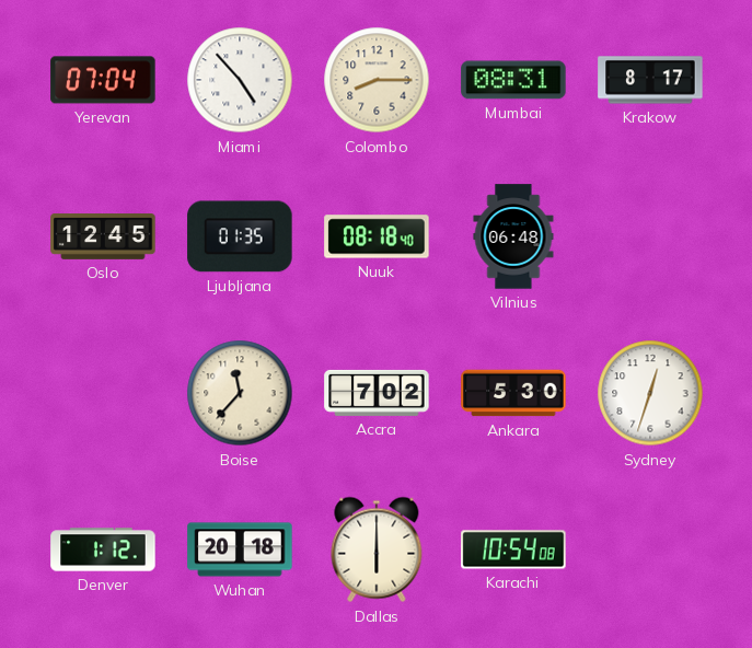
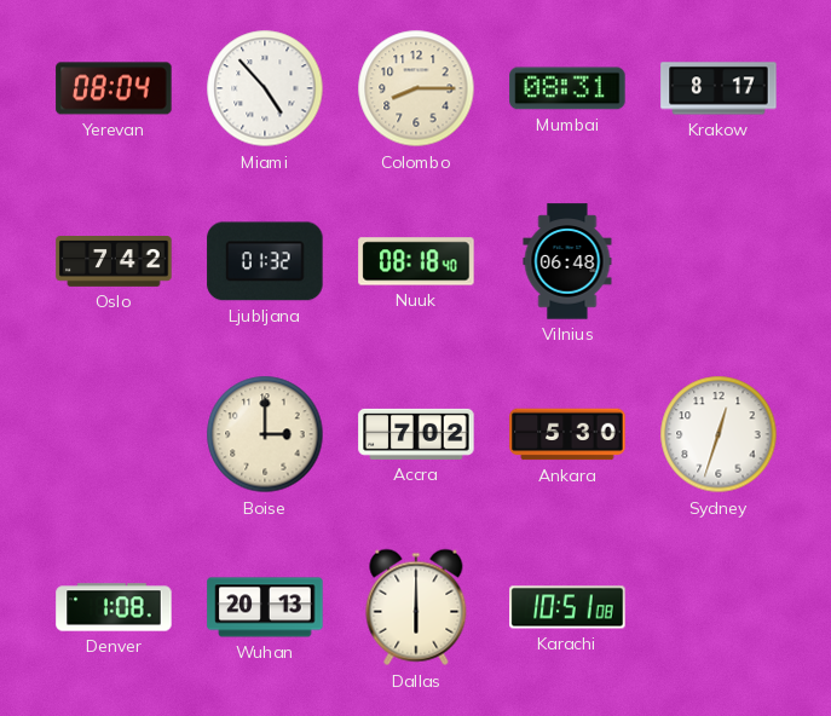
Yerevan: 07:04 -> 08:04
Oslo: 12:45 -> 7:42
Ljubljana: 01:35 -> 01:32
Boise: 11:37 -> 3:00
Denver: 1:12 -> 1:08
Wuhan: 20:18 -> 20:13
Karachi: 10:54 -> 10:51
